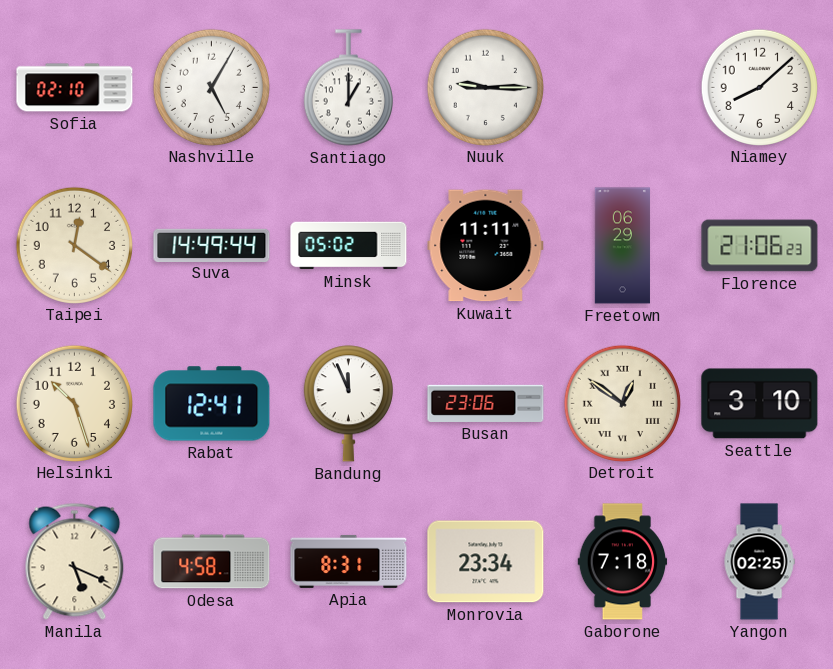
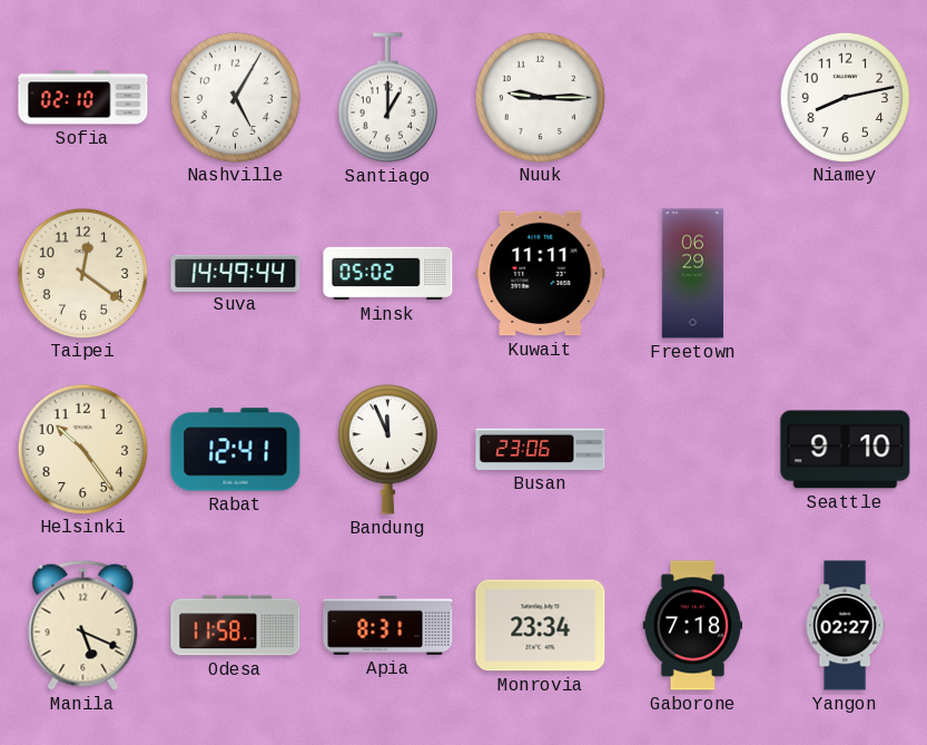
Niamey: 8:08 -> 8:13
Florence: 21:06 -> none
Helsinki: 10:27 -> 10:24
Detroit: 12:51 -> none
Seattle: 3:10 -> 9:10
Odesa: 4:58 -> 11:58
Yangon: 02:25 -> 02:27
